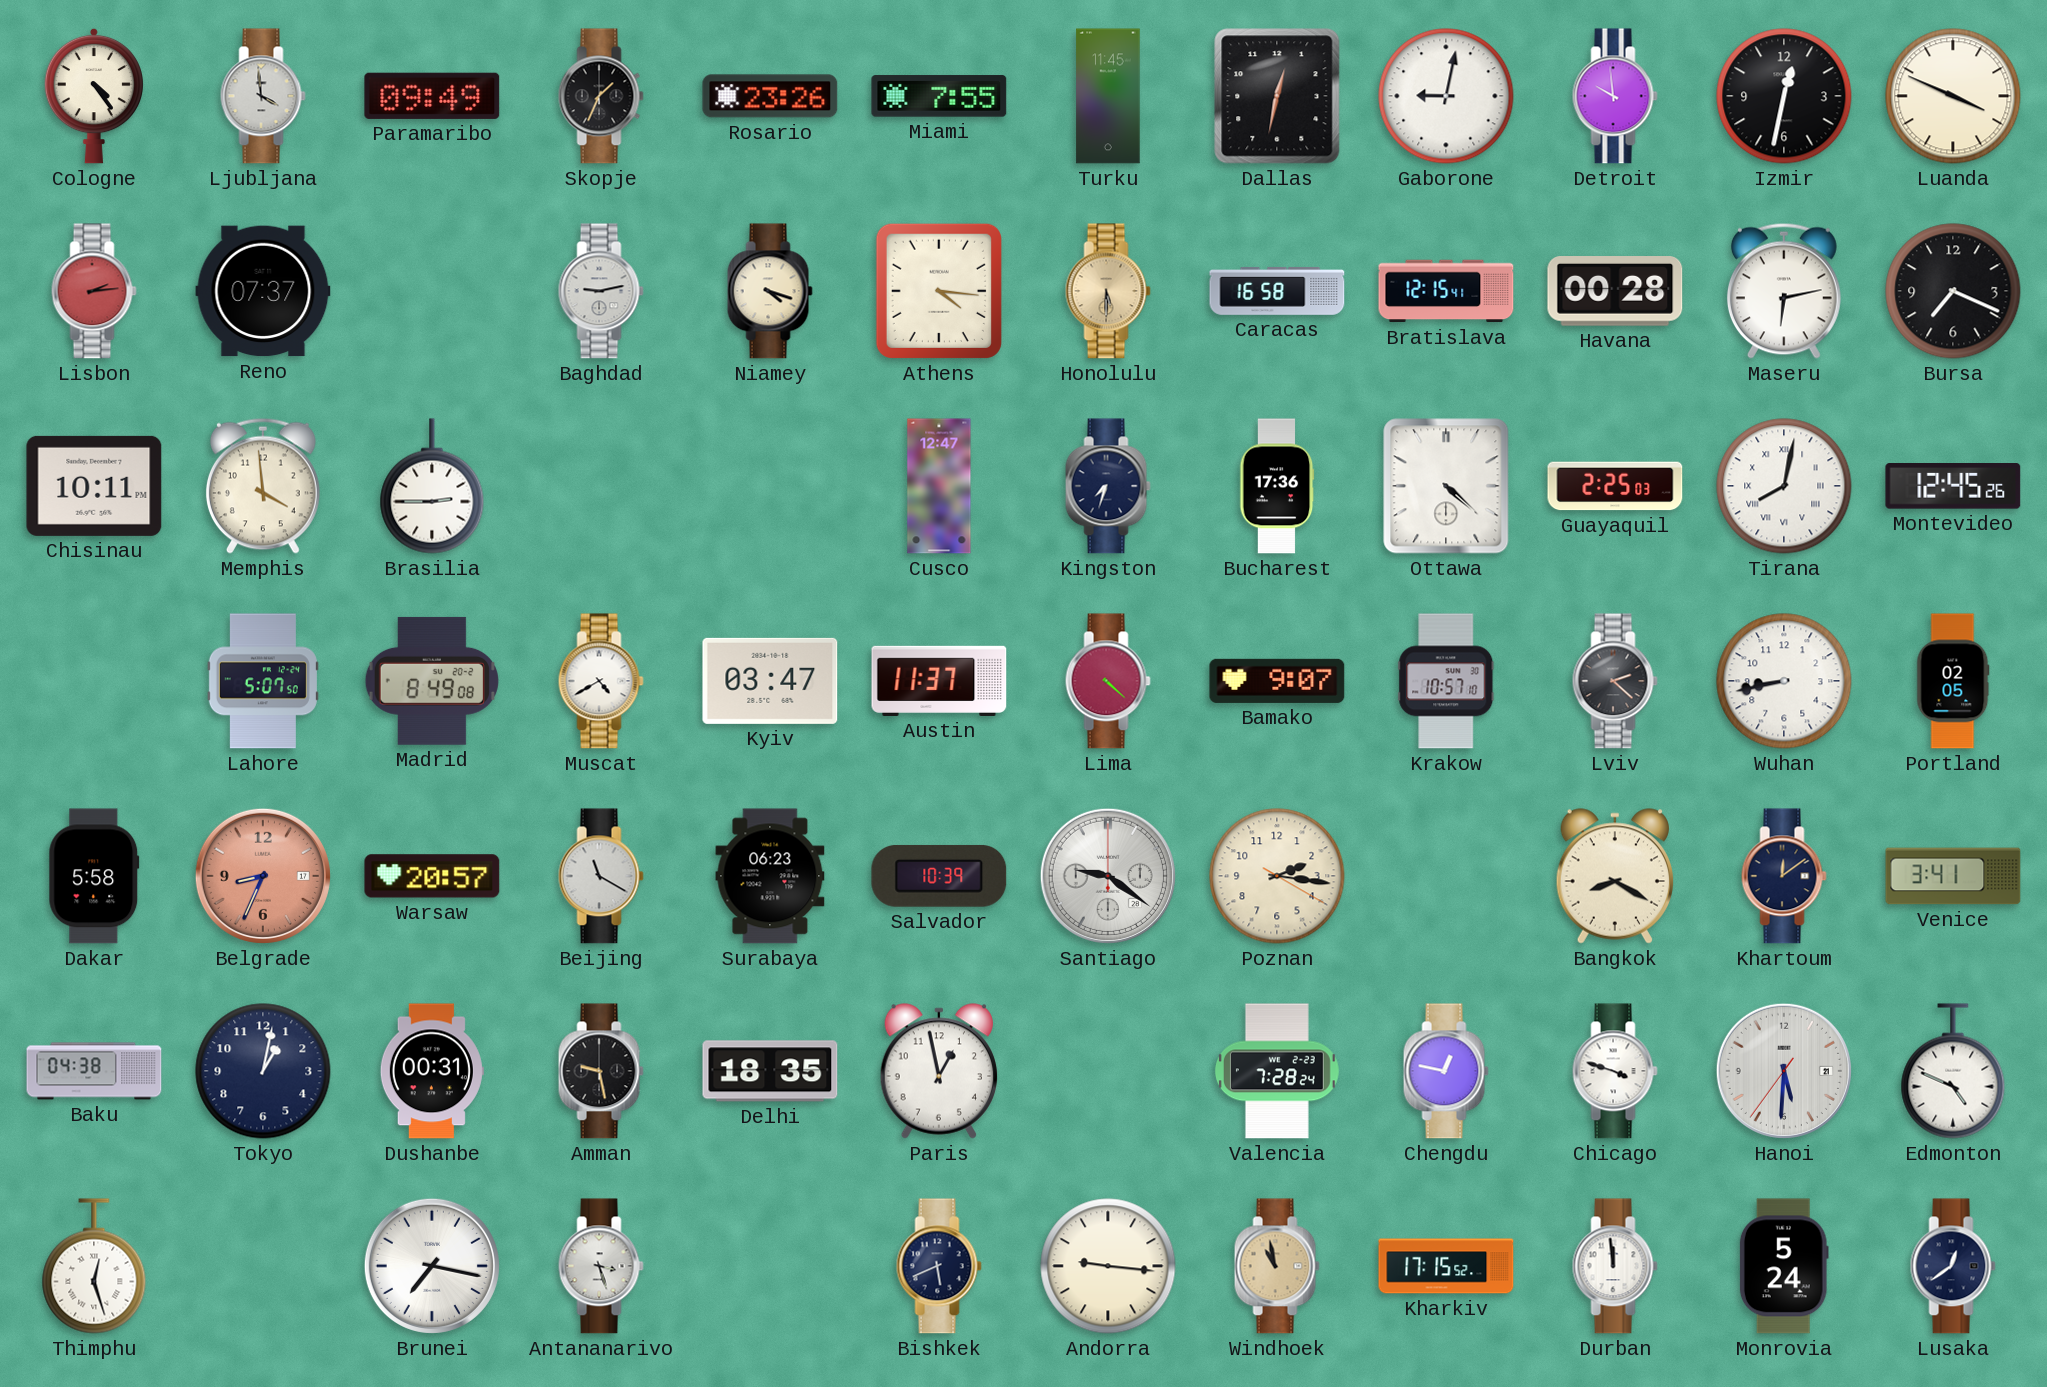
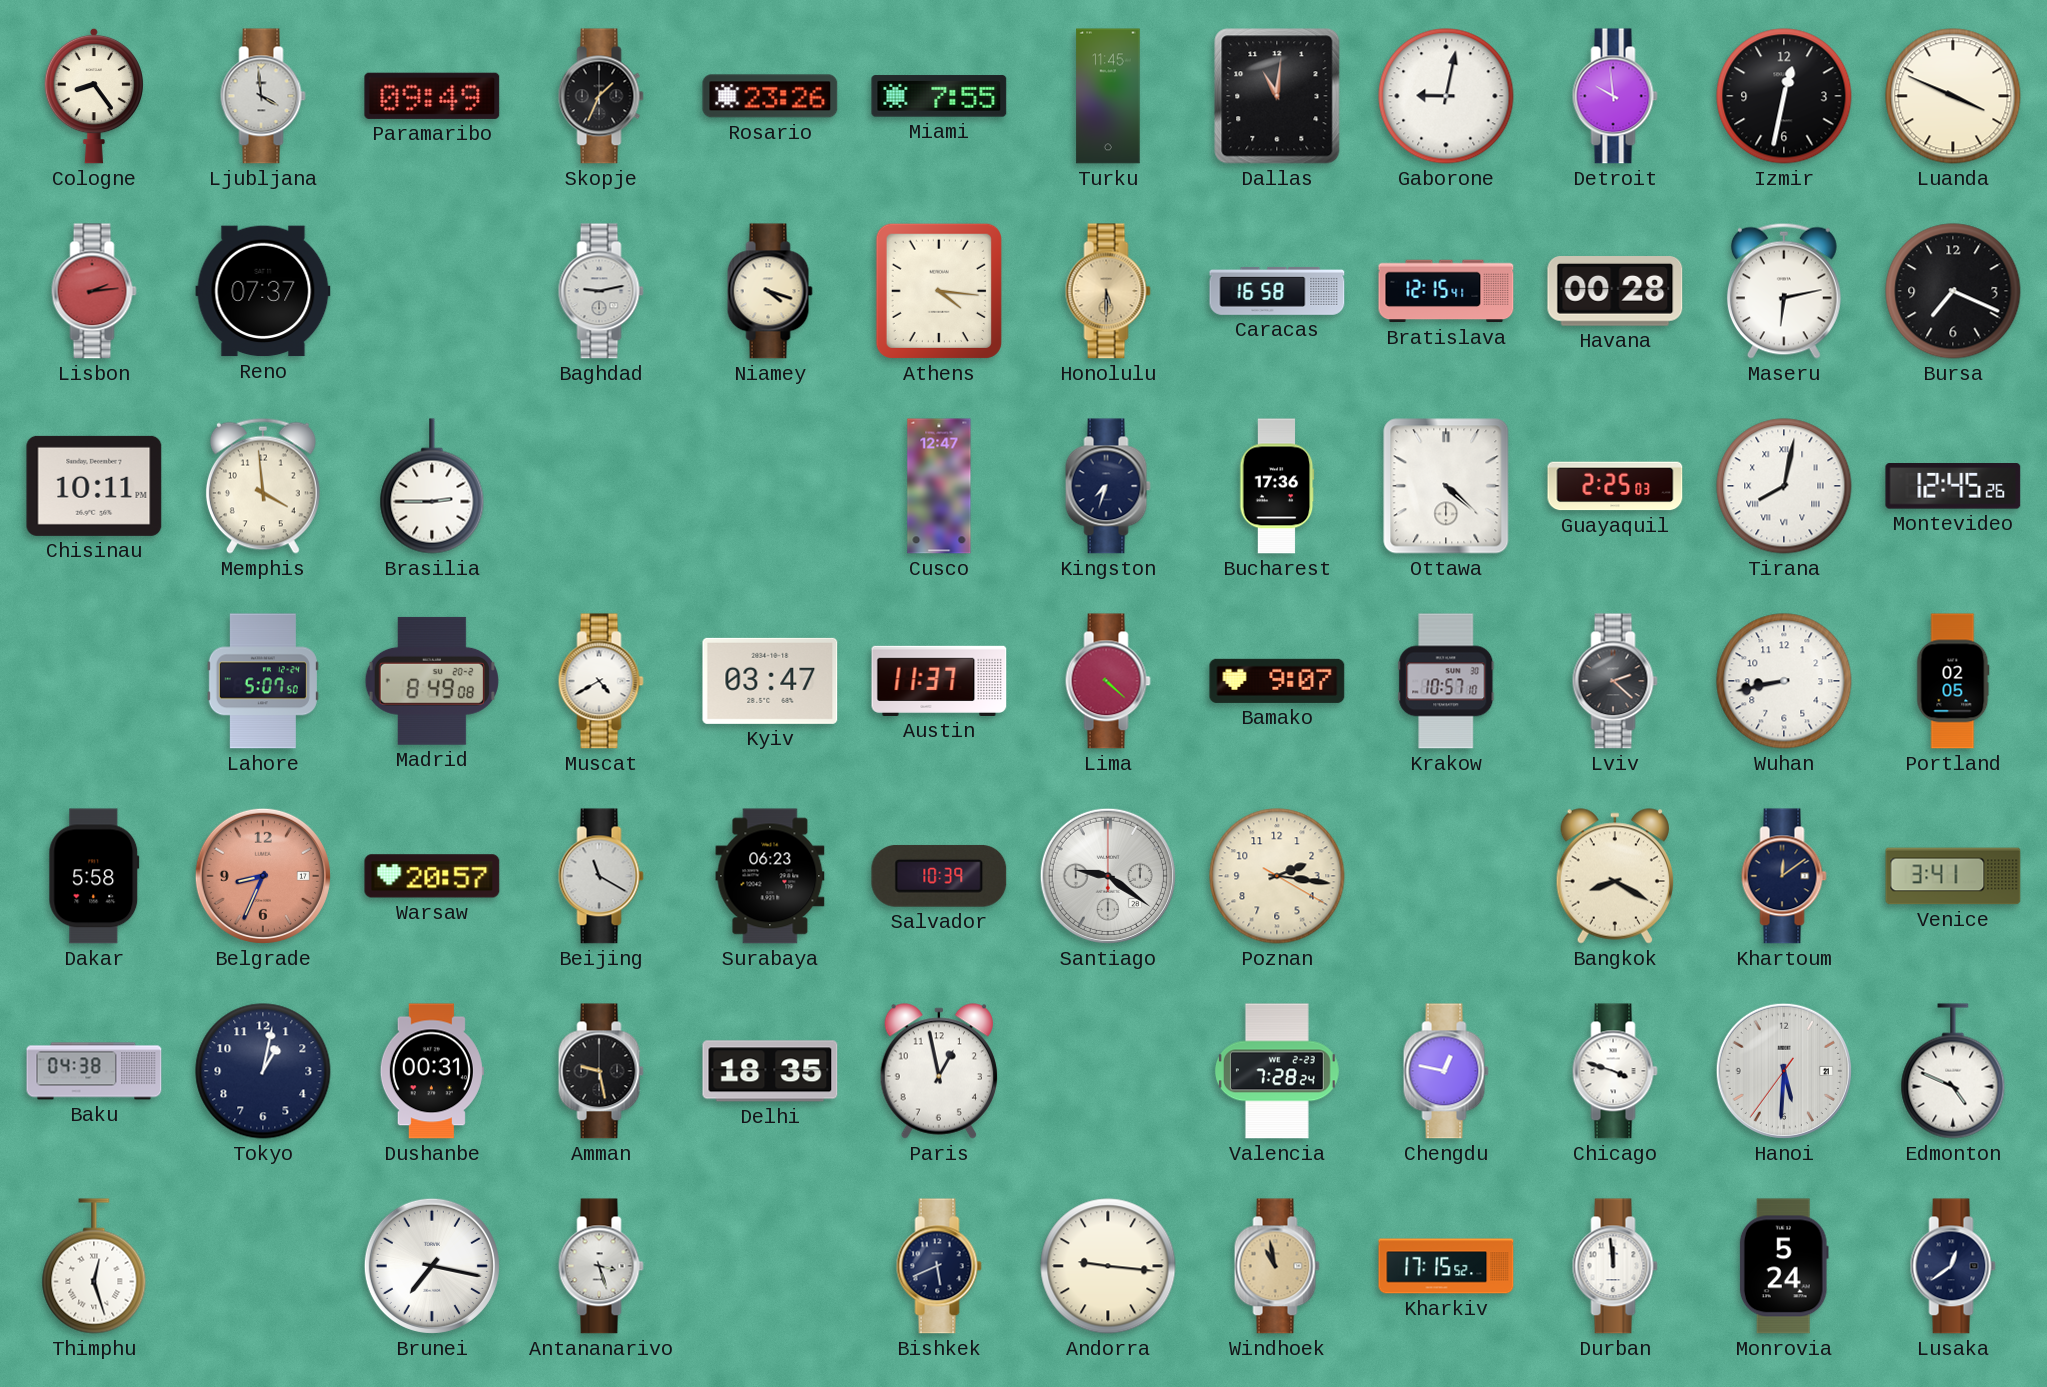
Cologne: 4:24 -> 8:24
Dallas: 12:32 -> 11:01
